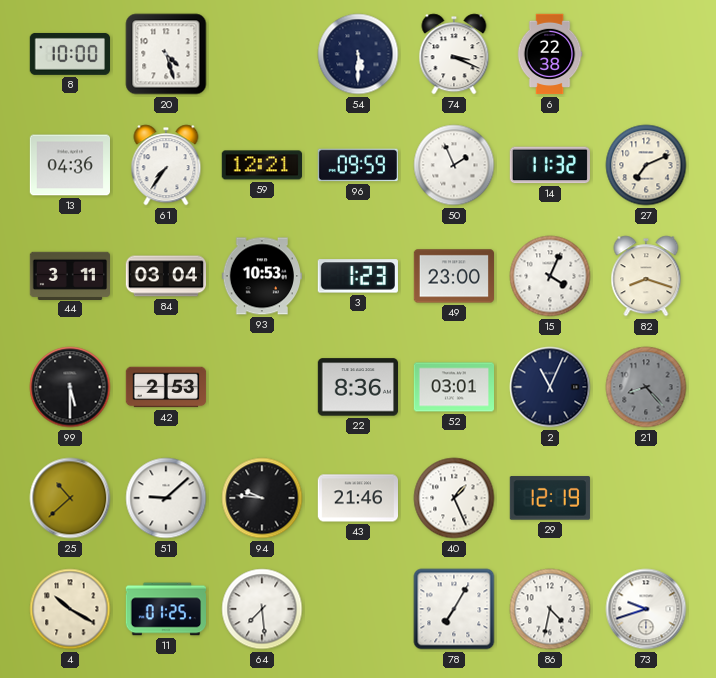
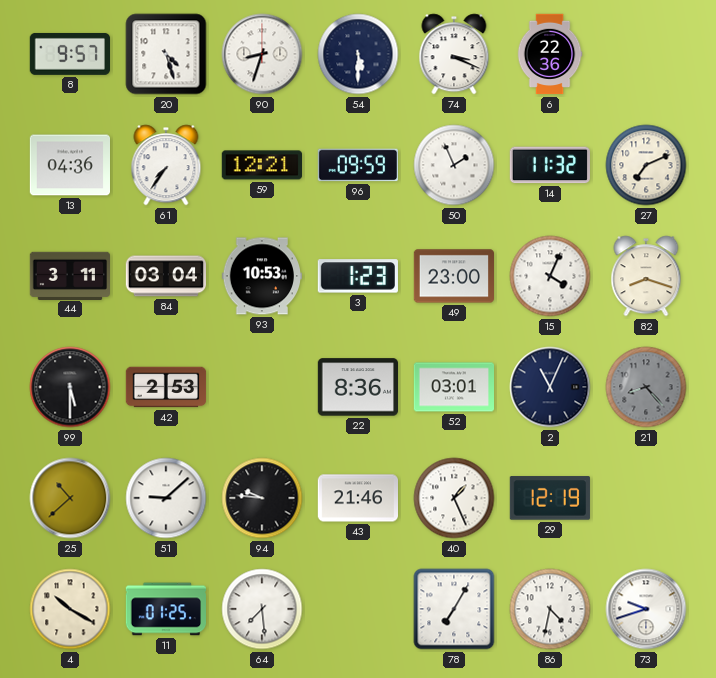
8: 10:00 -> 9:57
90: none -> 8:33
6: 22:38 -> 22:36
